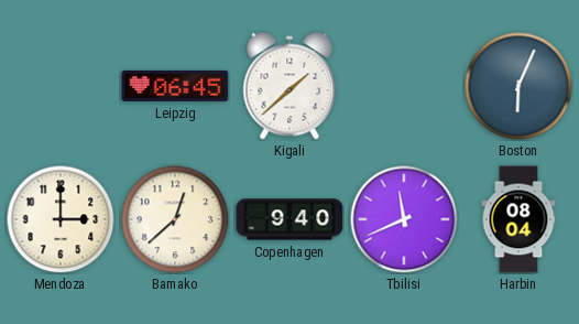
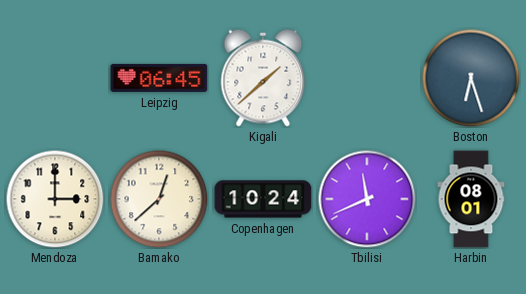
Boston: 6:04 -> 6:27
Copenhagen: 9:40 -> 10:24
Harbin: 08:04 -> 08:01
